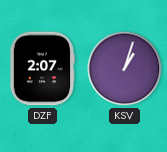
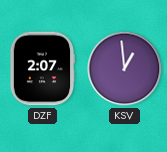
KSV: 1:03 -> 12:59
